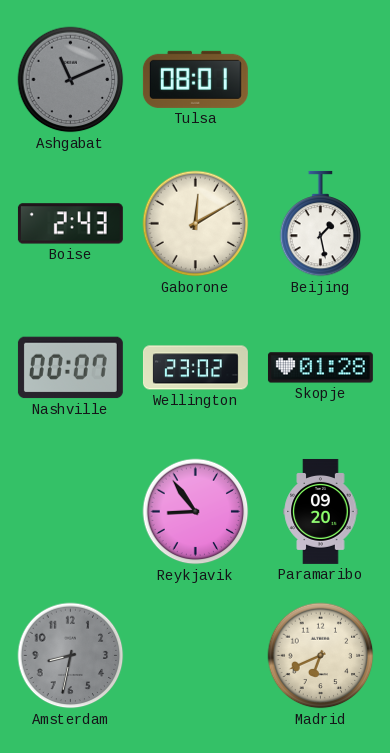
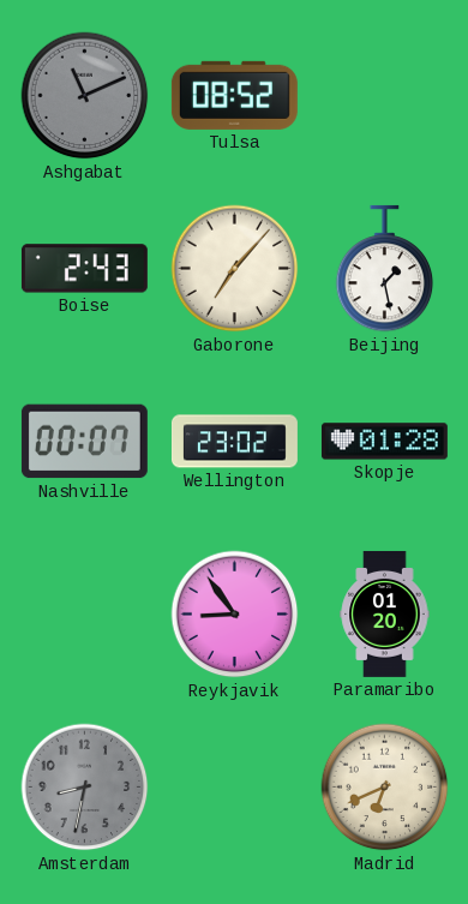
Tulsa: 08:01 -> 08:52
Gaborone: 12:10 -> 7:07
Paramaribo: 09:20 -> 01:20
